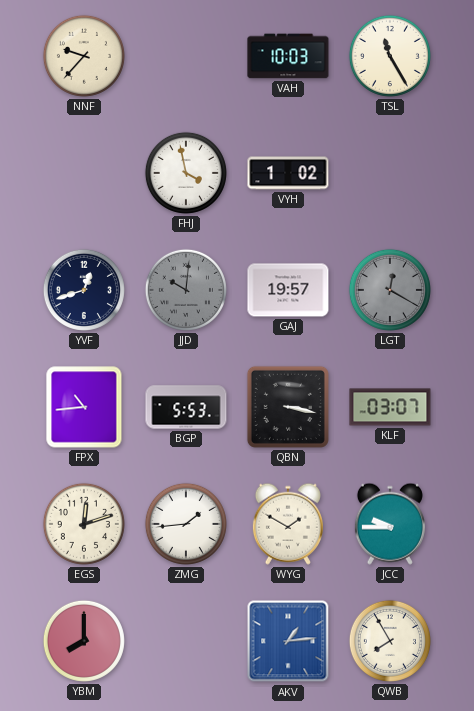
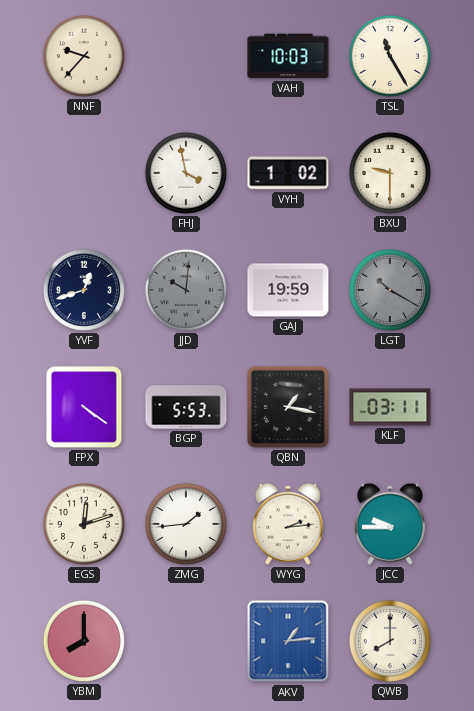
BXU: none -> 9:30
GAJ: 19:57 -> 19:59
LGT: 12:20 -> 10:20
FPX: 10:44 -> 4:21
QBN: 3:17 -> 1:17
KLF: 03:07 -> 03:11
WYG: 1:50 -> 2:14
QWB: 7:55 -> 8:00
